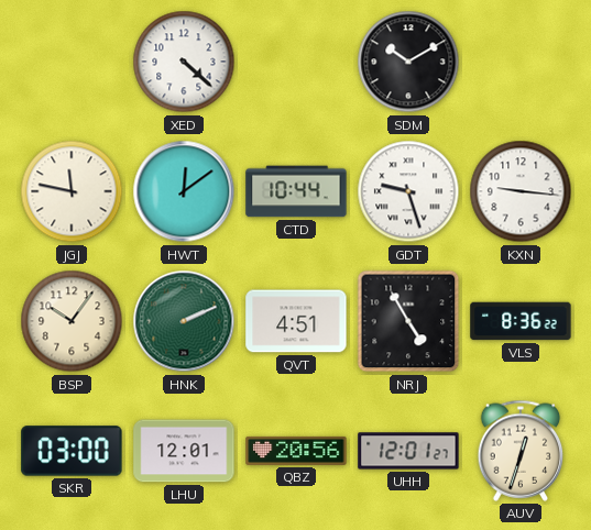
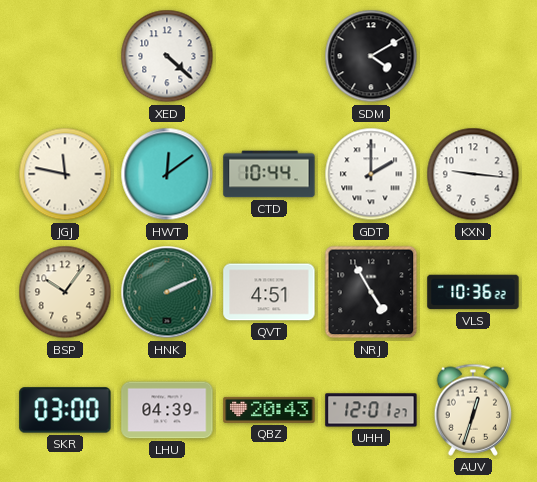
SDM: 10:10 -> 4:10
GDT: 9:27 -> 2:00
VLS: 8:36 -> 10:36
LHU: 12:01 -> 04:39
QBZ: 20:56 -> 20:43
